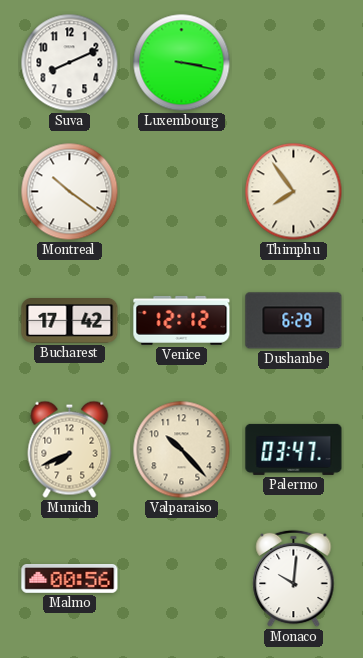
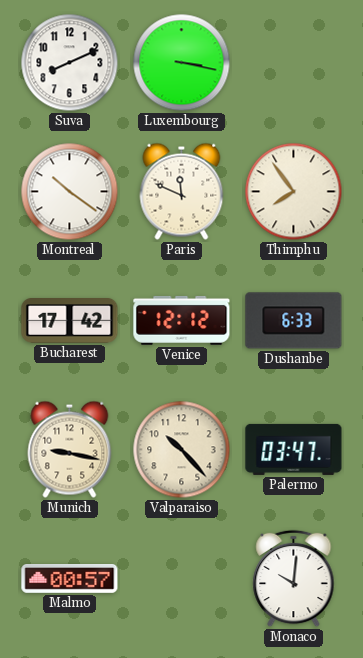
Paris: none -> 11:49
Dushanbe: 6:29 -> 6:33
Munich: 7:41 -> 9:17
Malmo: 00:56 -> 00:57
